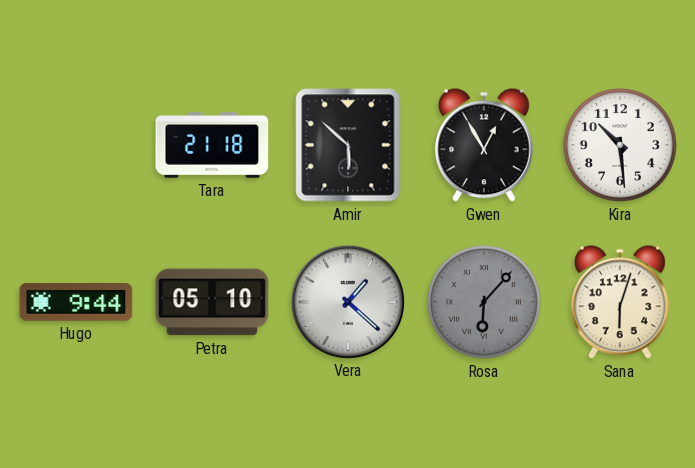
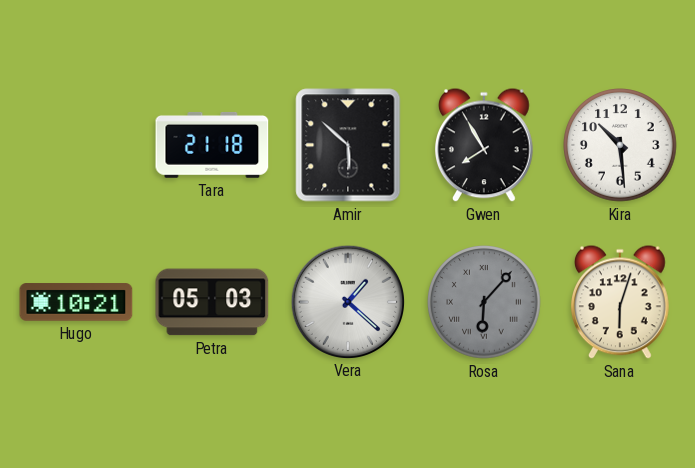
Gwen: 12:55 -> 7:55
Hugo: 9:44 -> 10:21
Petra: 05:10 -> 05:03
